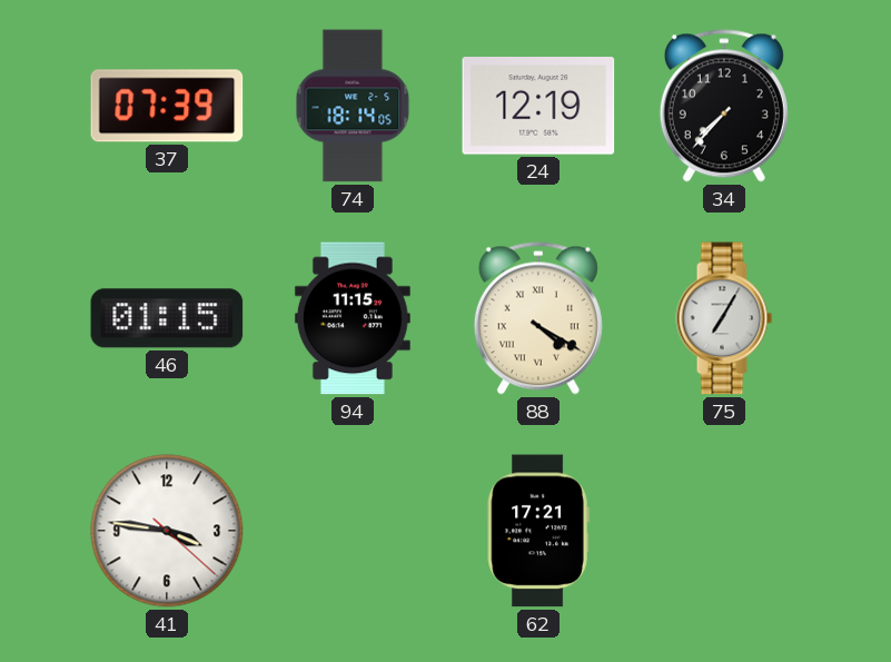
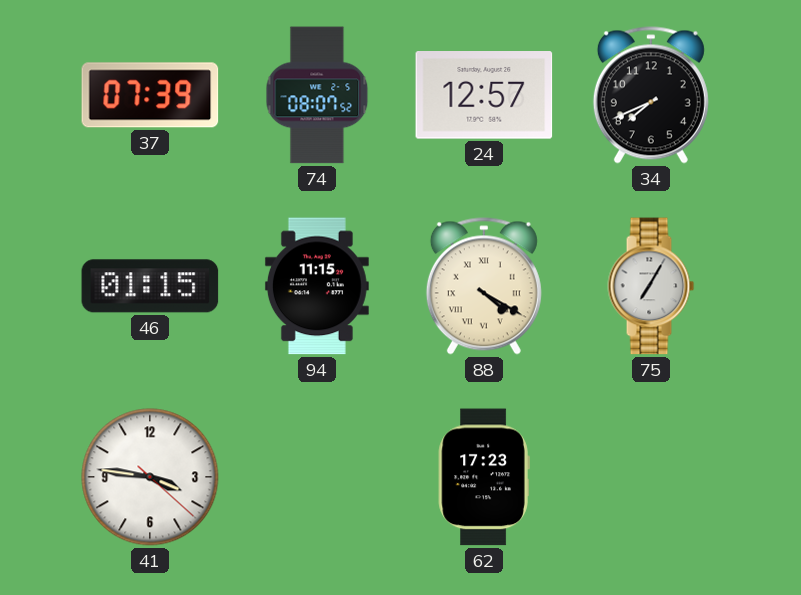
74: 18:14 -> 08:07
24: 12:19 -> 12:57
34: 7:37 -> 7:41
62: 17:21 -> 17:23
